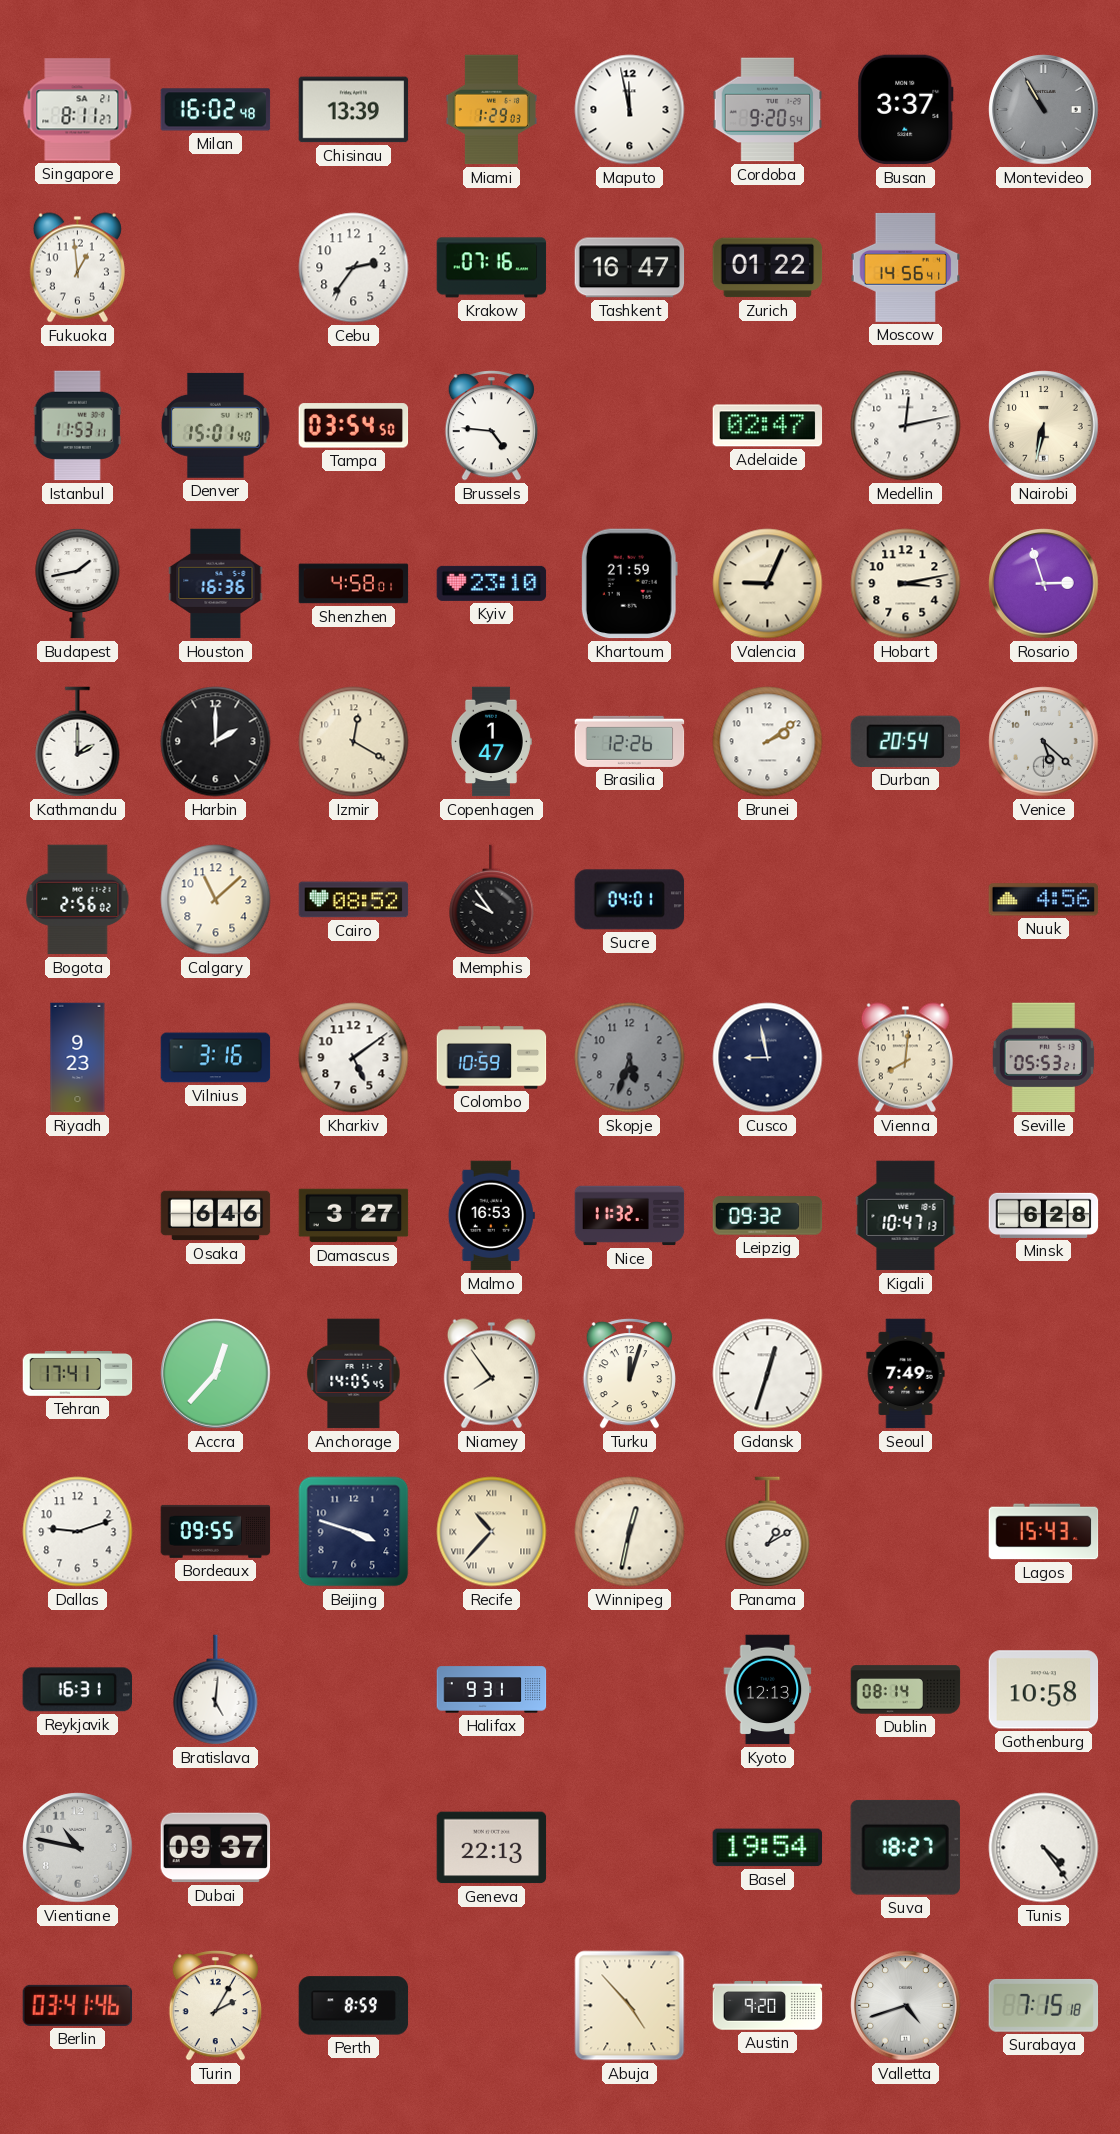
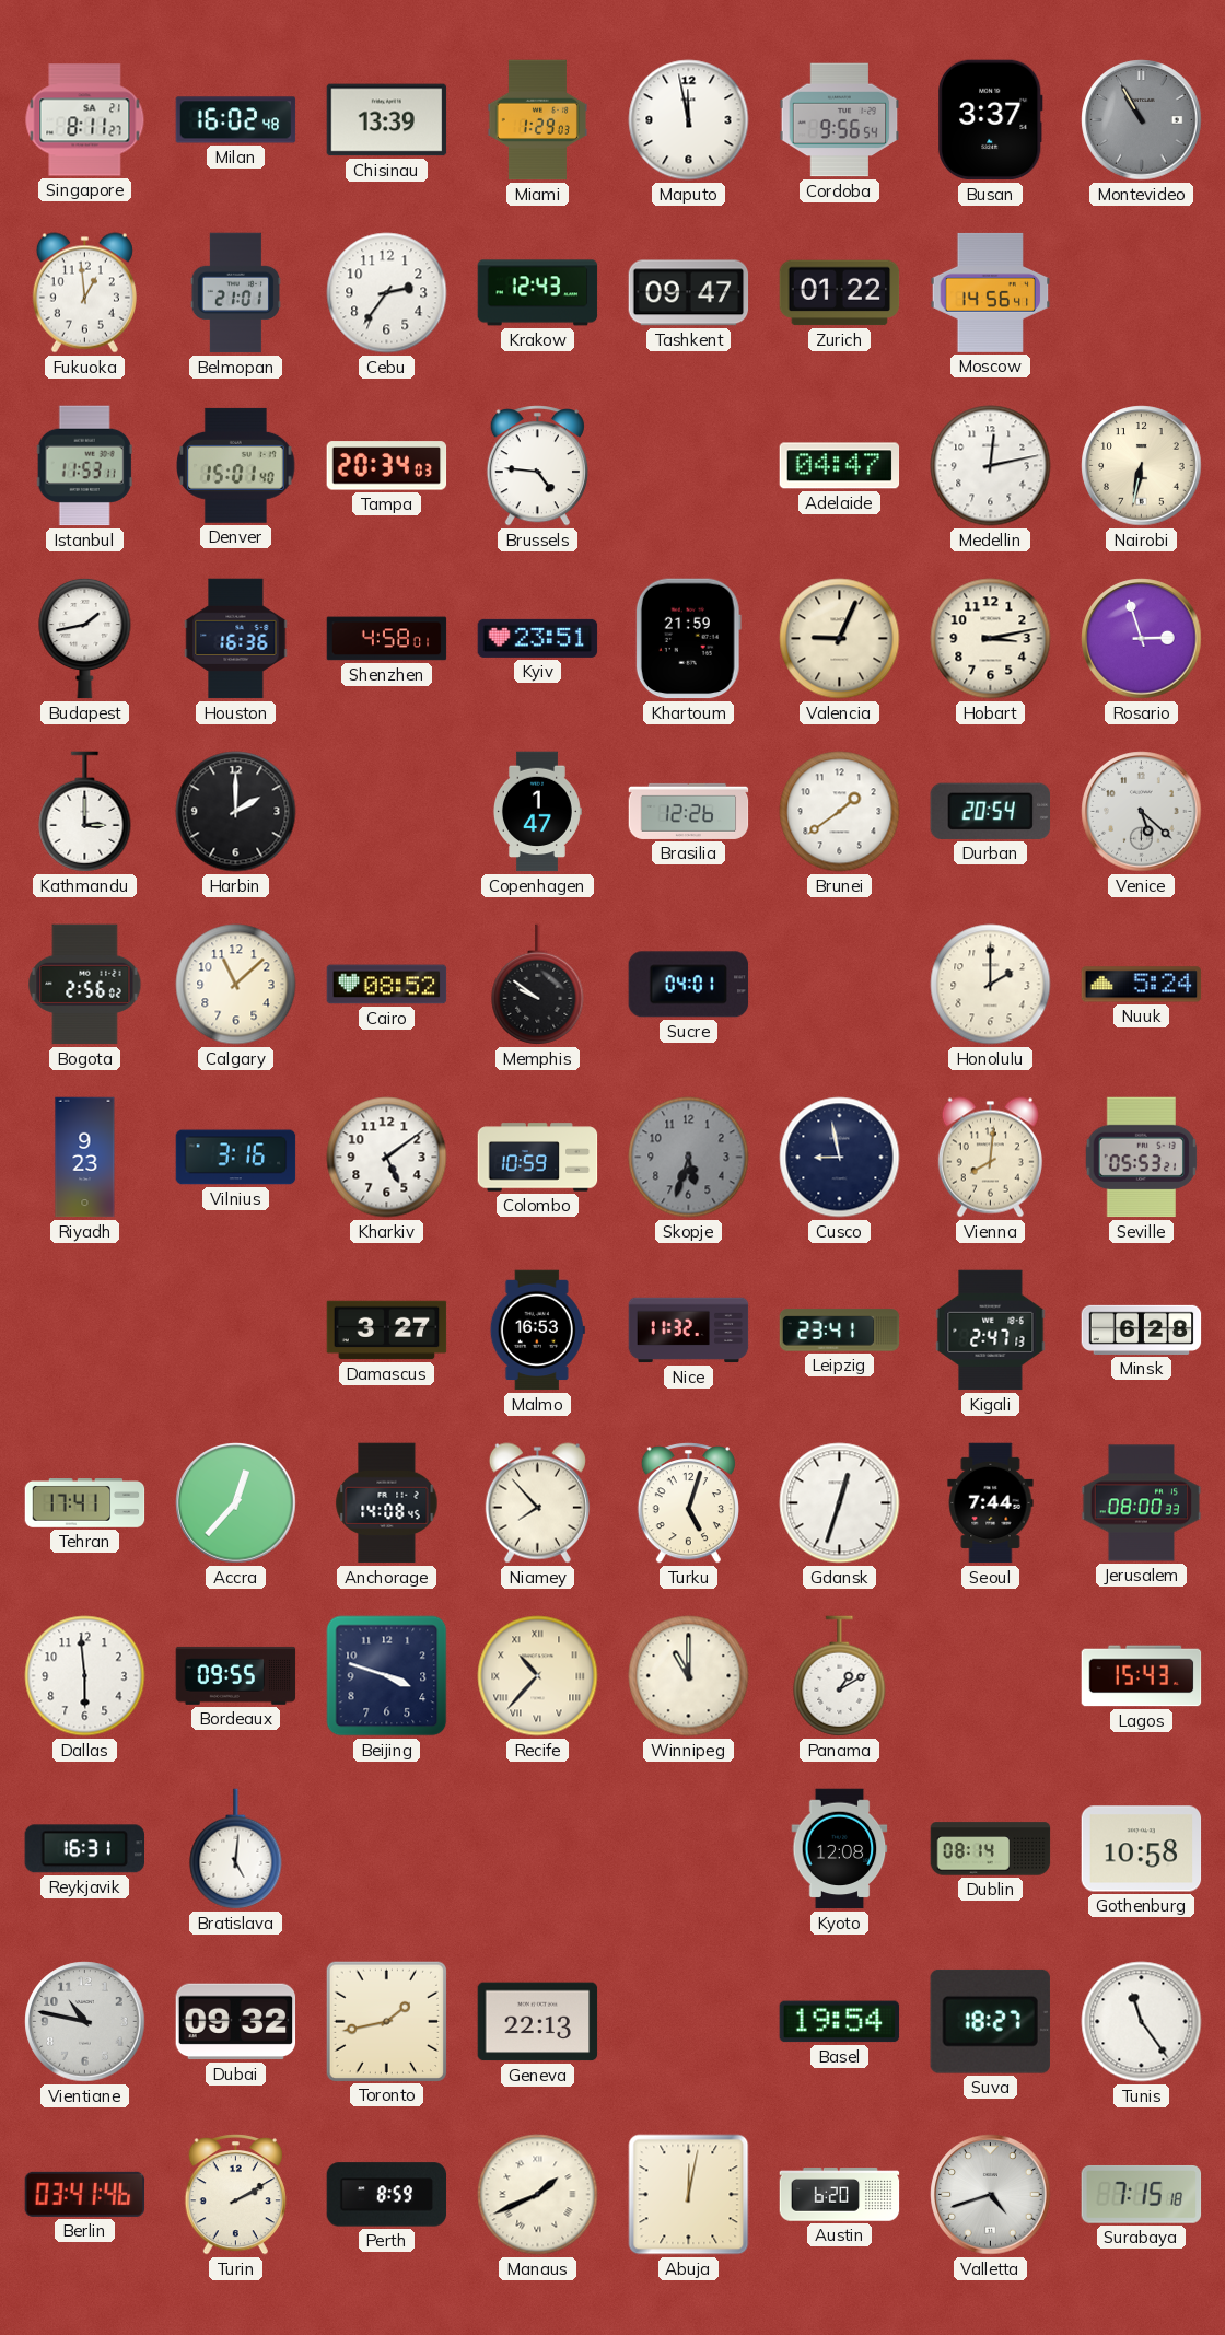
Cordoba: 9:20 -> 9:56
Belmopan: none -> 21:01
Krakow: 07:16 -> 12:43
Tashkent: 16:47 -> 09:47
Tampa: 03:54 -> 20:34
Adelaide: 02:47 -> 04:47
Kyiv: 23:10 -> 23:51
Kathmandu: 2:00 -> 3:00
Izmir: 12:20 -> none
Brunei: 2:09 -> 1:39
Memphis: 9:54 -> 9:51
Honolulu: none -> 2:00
Nuuk: 4:56 -> 5:24
Osaka: 6:46 -> none
Leipzig: 09:32 -> 23:41
Kigali: 10:47 -> 2:47
Anchorage: 14:05 -> 14:08
Niamey: 7:54 -> 7:53
Turku: 12:03 -> 5:03
Seoul: 7:49 -> 7:44
Jerusalem: none -> 08:00
Dallas: 9:12 -> 5:59
Winnipeg: 12:32 -> 11:00
Halifax: 9:31 -> none
Kyoto: 12:13 -> 12:08
Dubai: 09:37 -> 09:32
Toronto: none -> 1:43
Tunis: 4:24 -> 11:24
Turin: 2:05 -> 2:10
Manaus: none -> 1:41
Abuja: 4:53 -> 12:02
Austin: 9:20 -> 6:20
